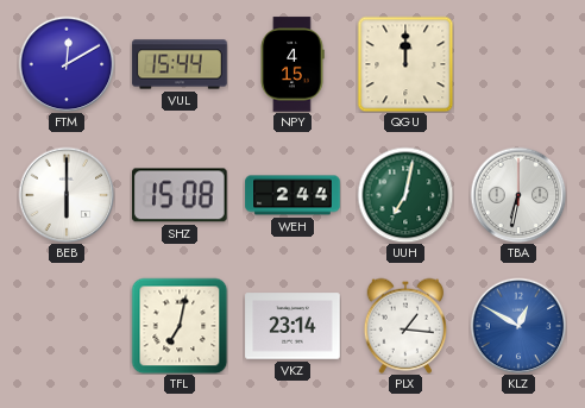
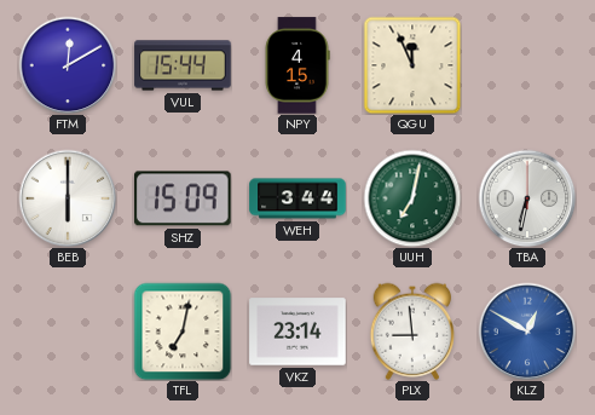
QGU: 12:00 -> 11:56
SHZ: 15:08 -> 15:09
WEH: 2:44 -> 3:44
PLX: 1:16 -> 8:59
